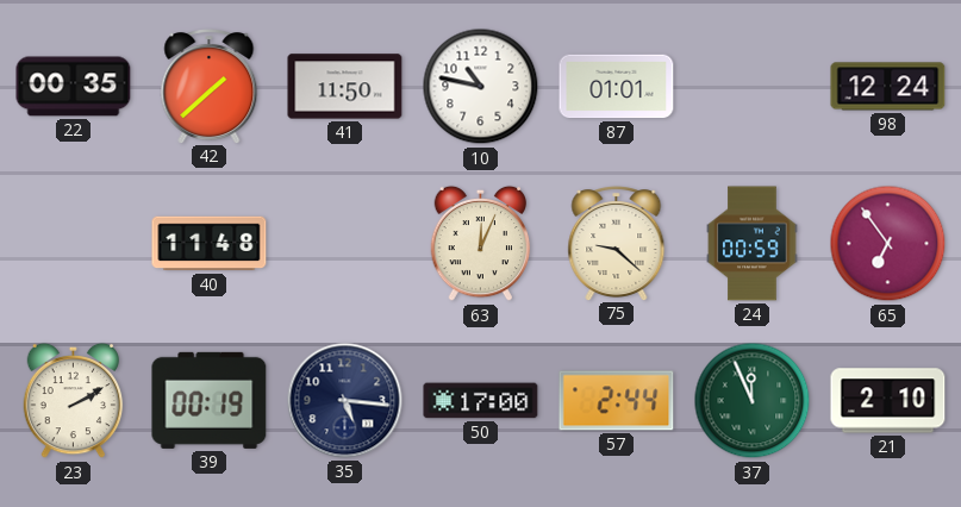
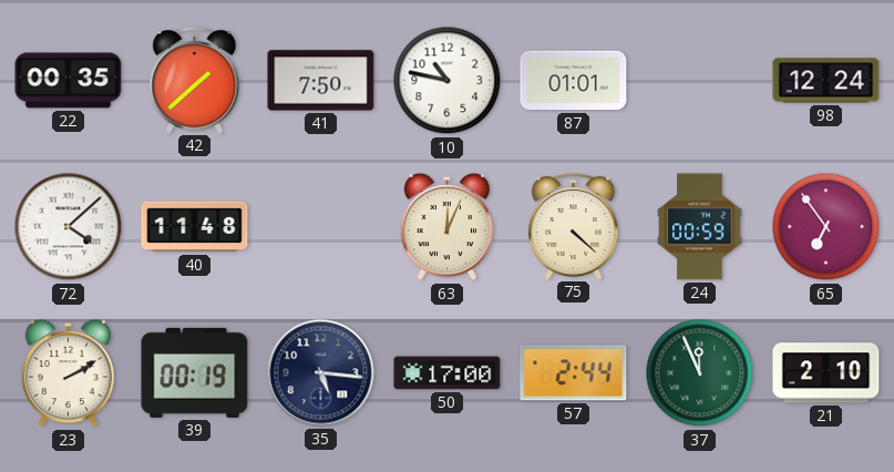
41: 11:50 -> 7:50
72: none -> 4:08
75: 9:22 -> 4:22
